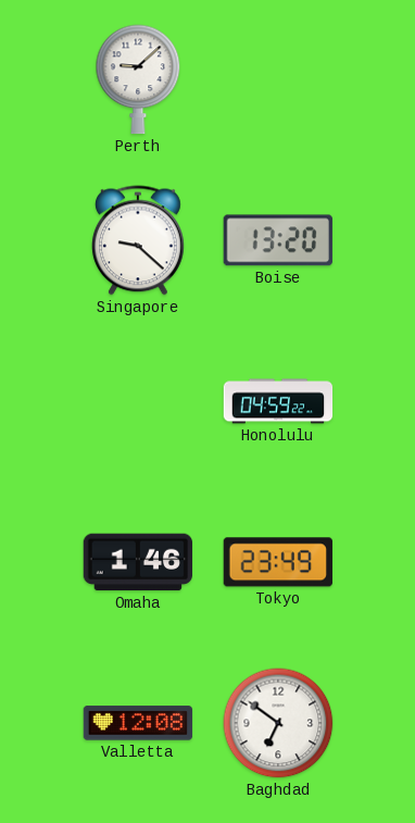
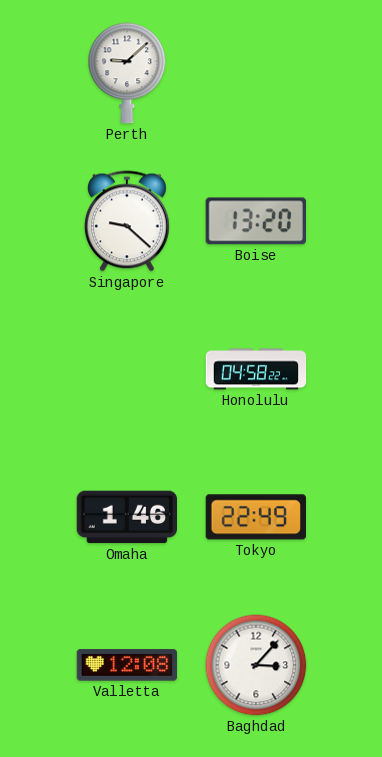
Honolulu: 04:59 -> 04:58
Tokyo: 23:49 -> 22:49
Baghdad: 6:51 -> 3:07
